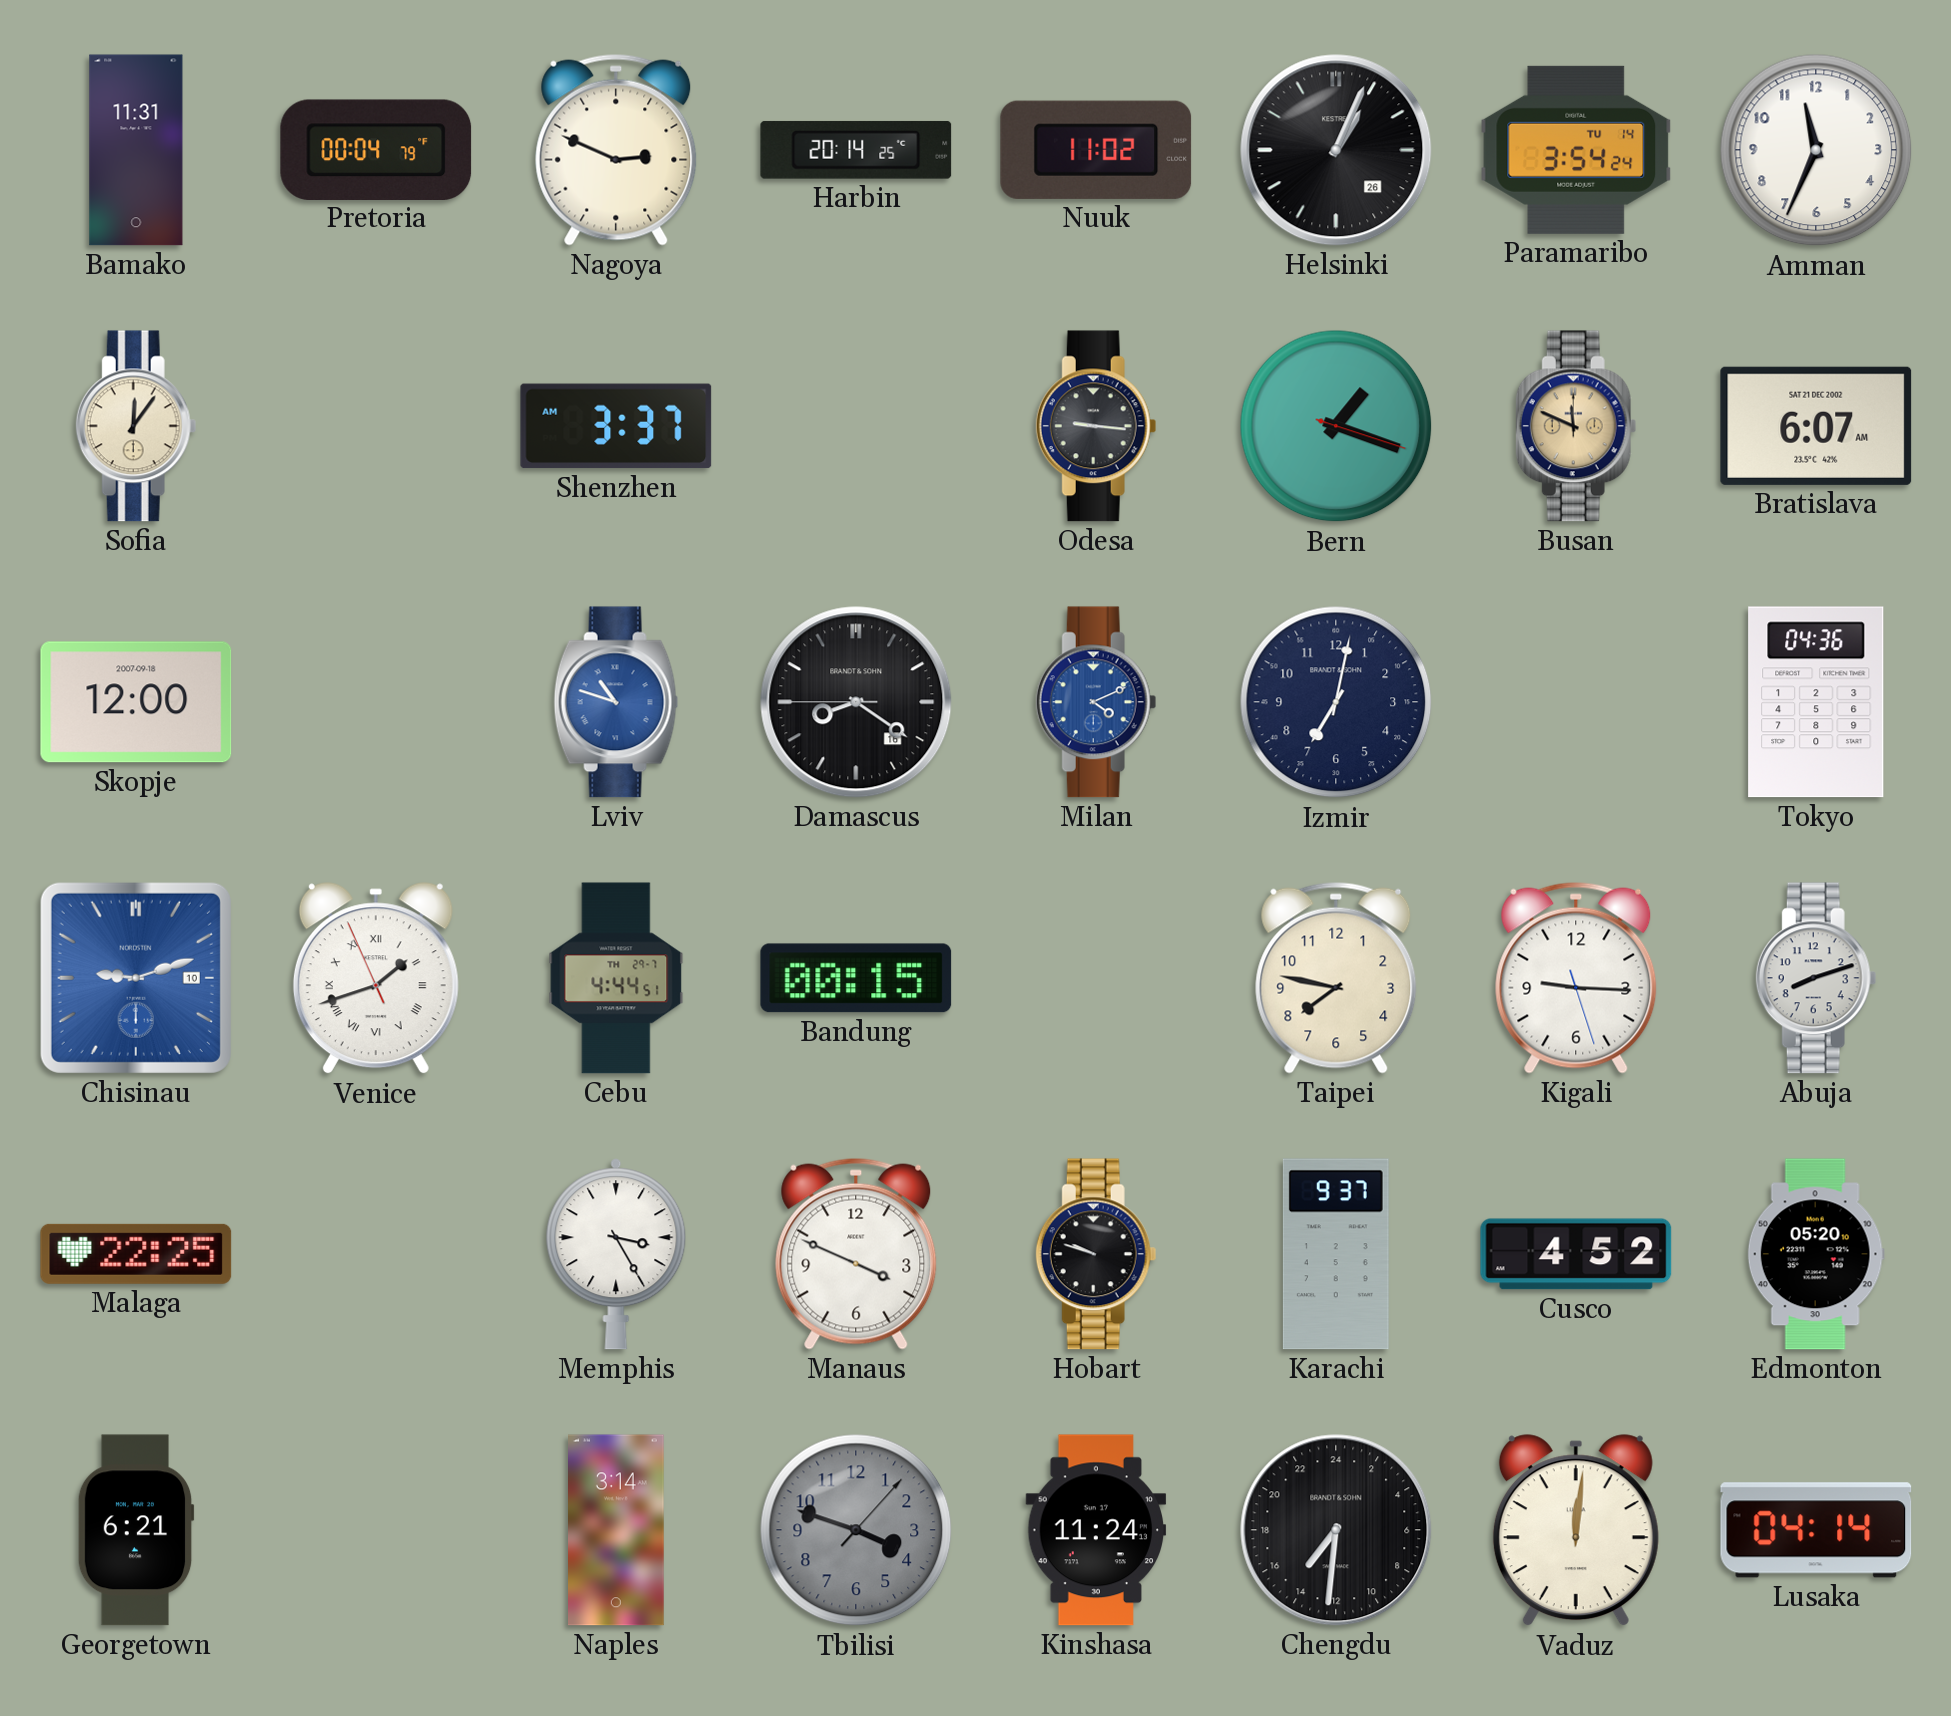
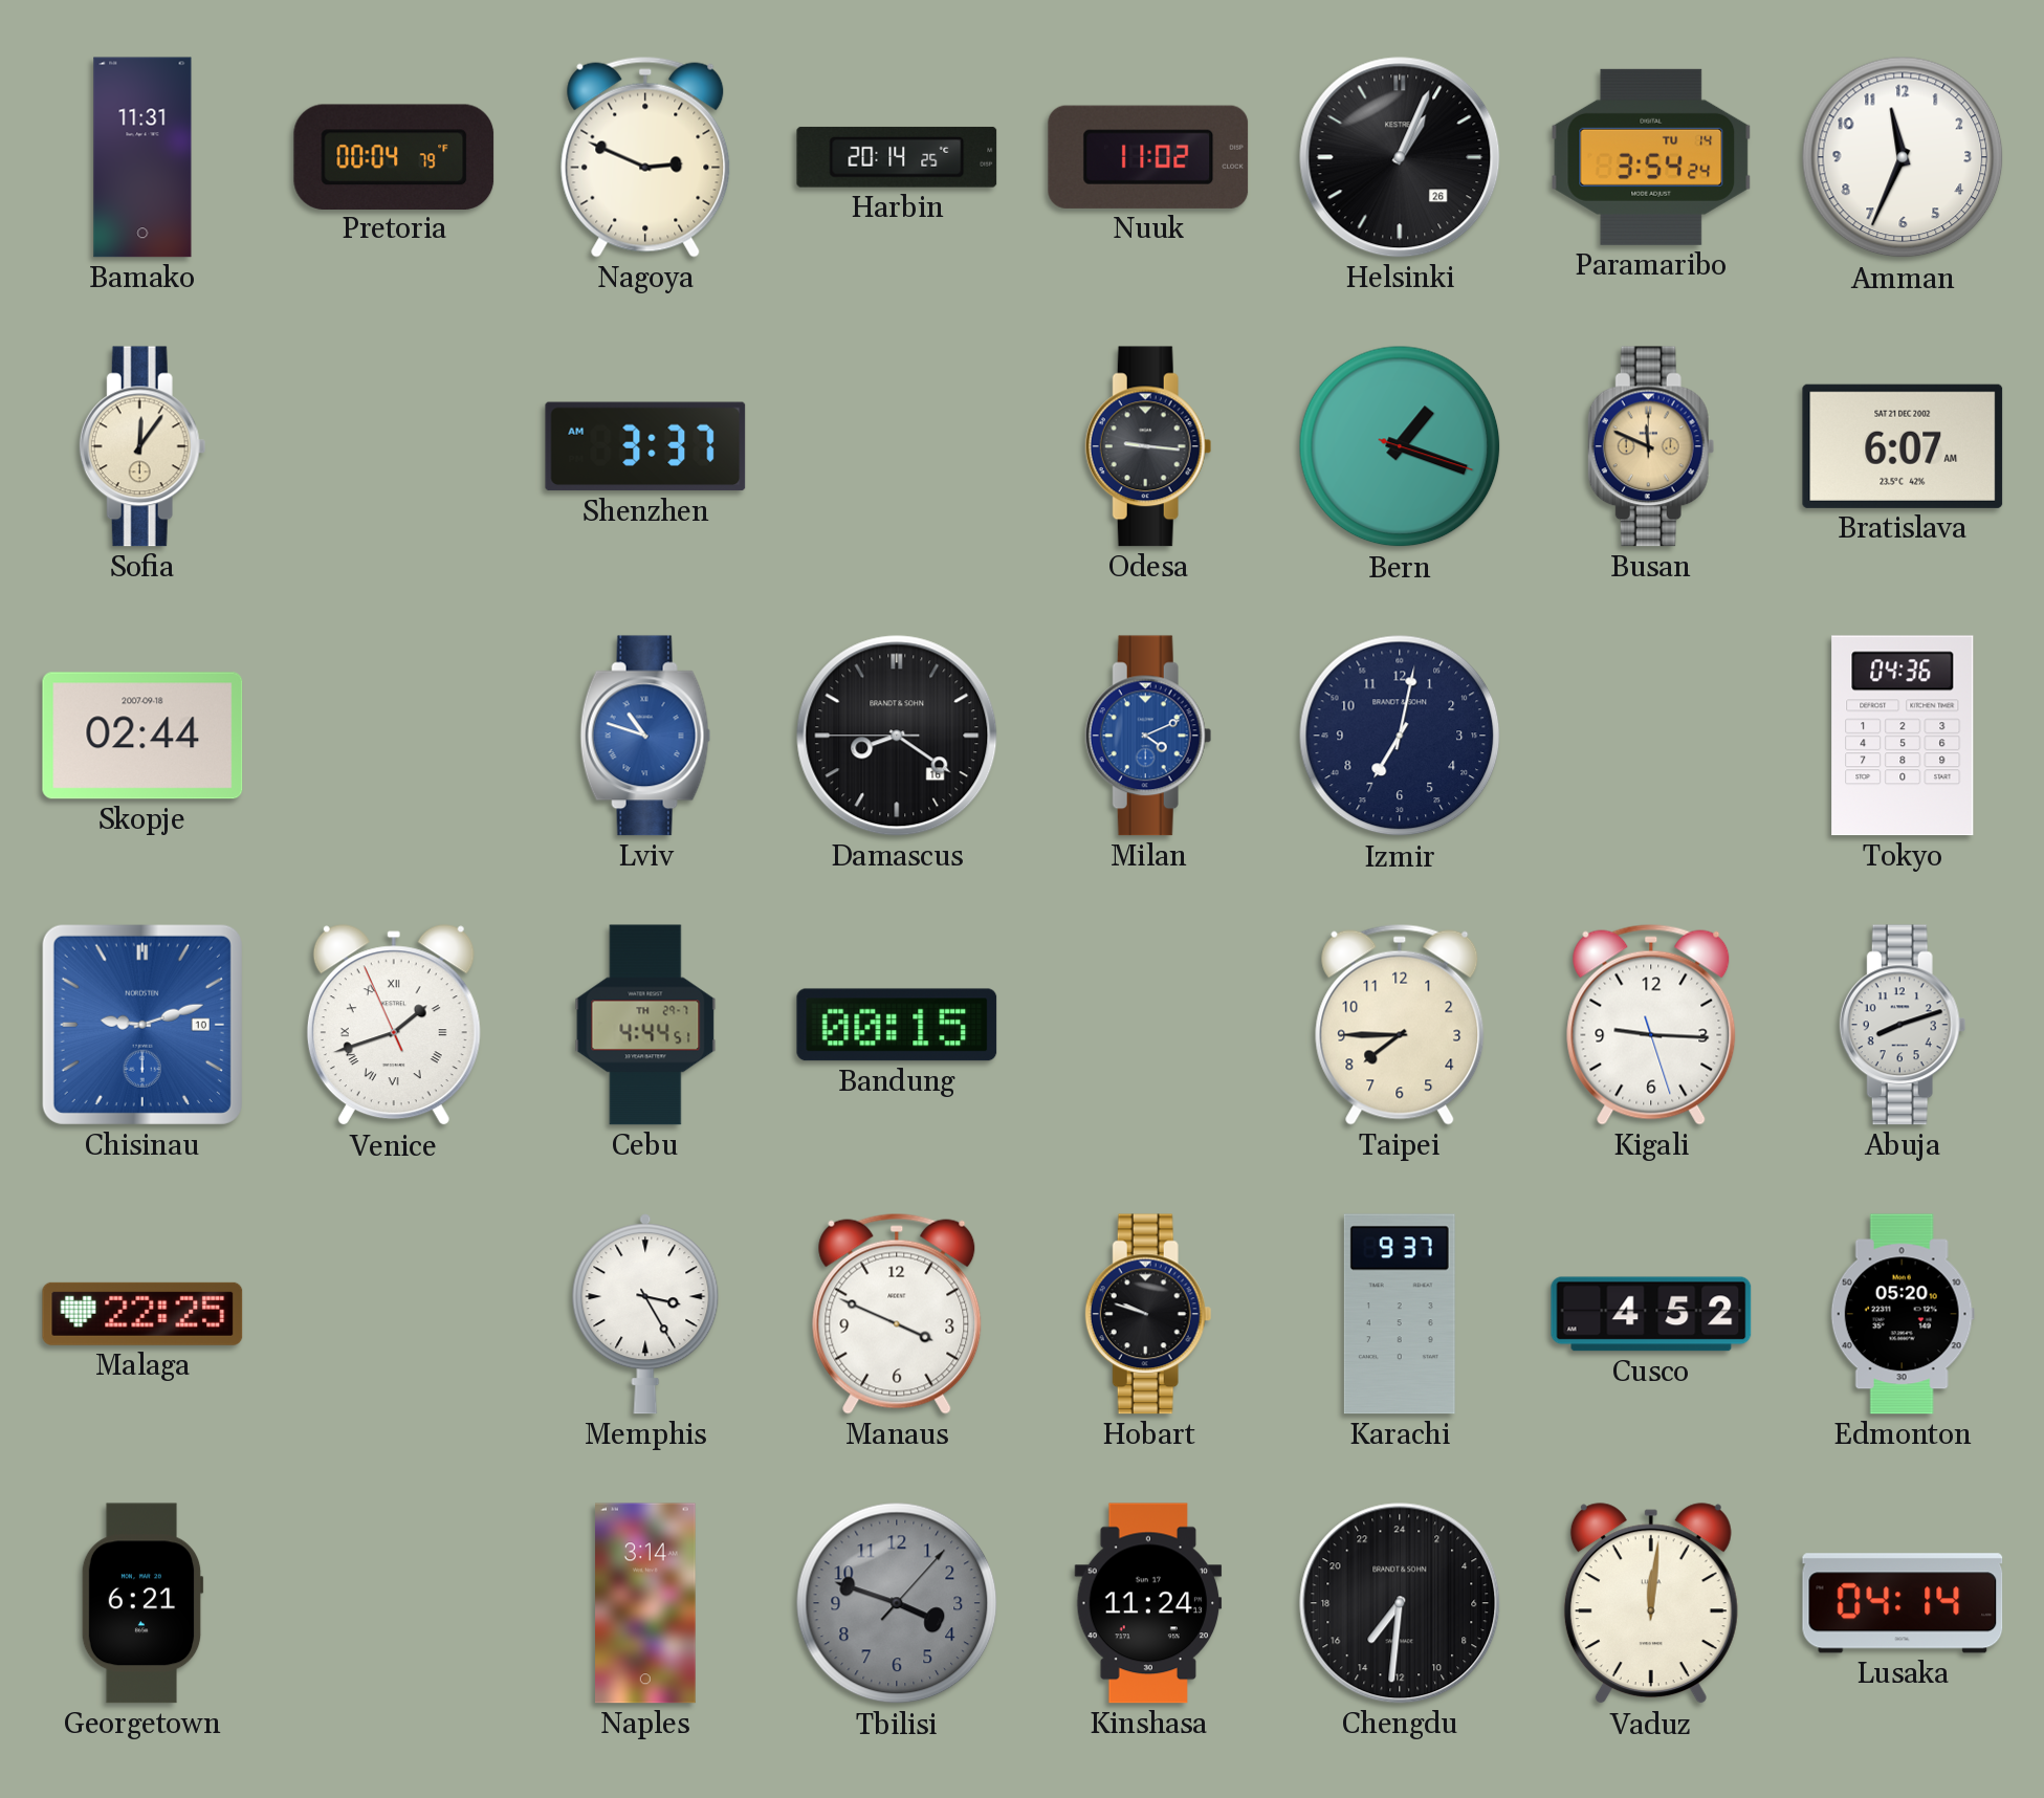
Skopje: 12:00 -> 02:44
Taipei: 7:47 -> 7:45
